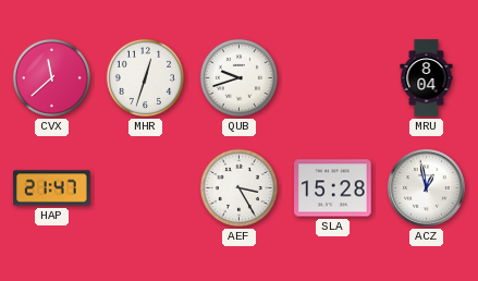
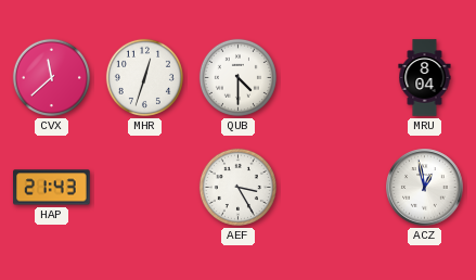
QUB: 9:42 -> 4:30
HAP: 21:47 -> 21:43
SLA: 15:28 -> none
